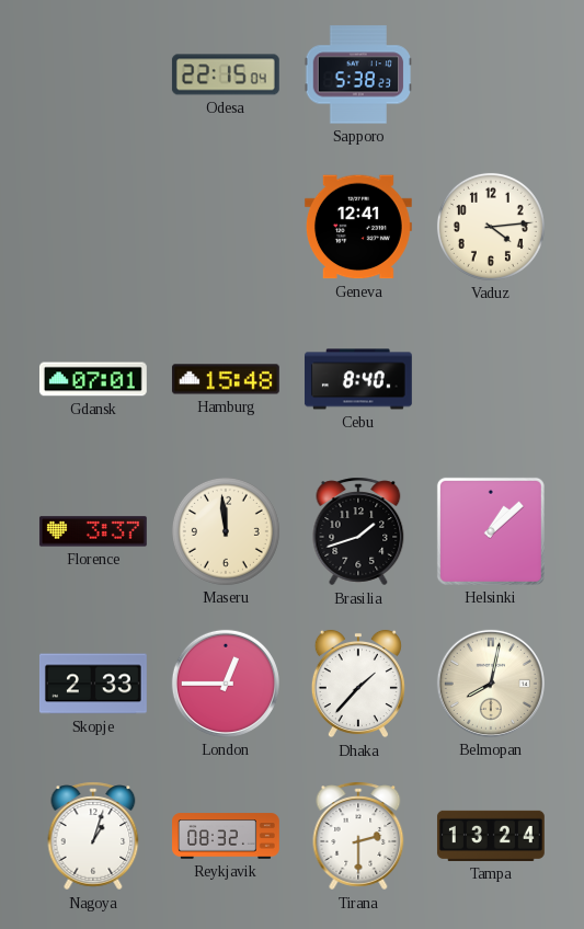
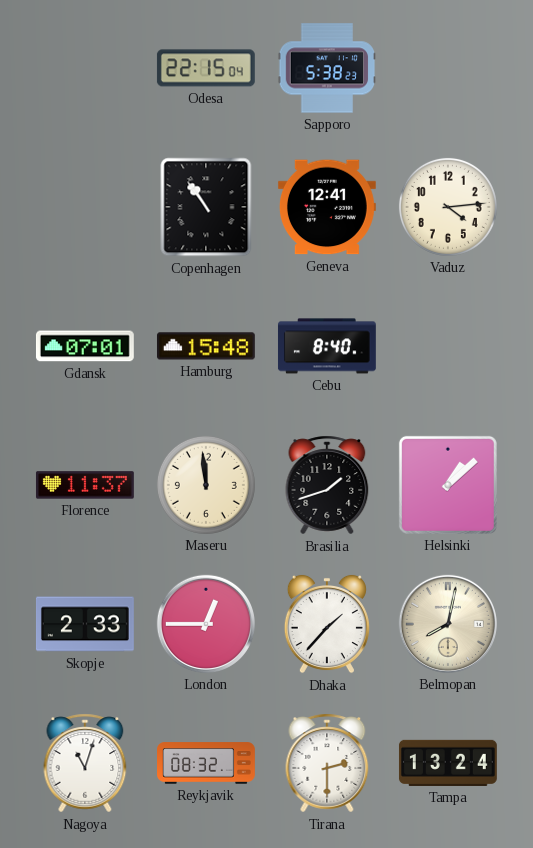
Copenhagen: none -> 10:54
Florence: 3:37 -> 11:37
Nagoya: 1:03 -> 11:03
